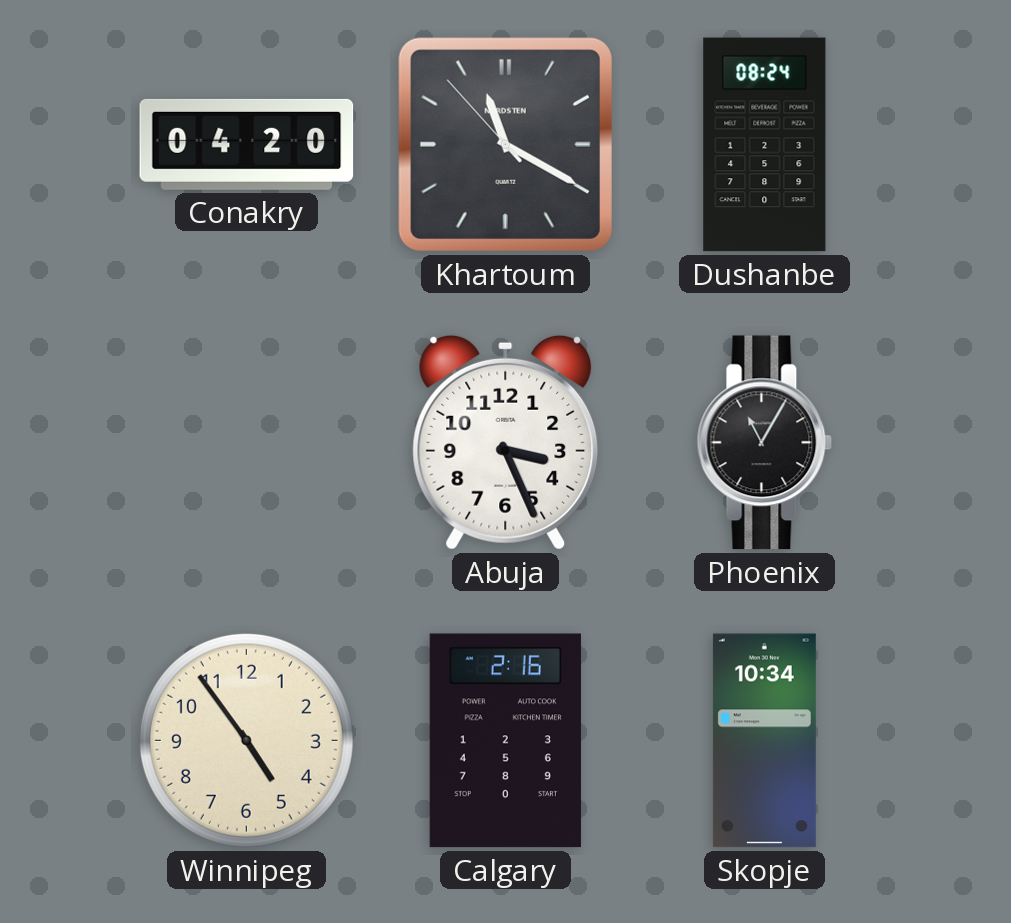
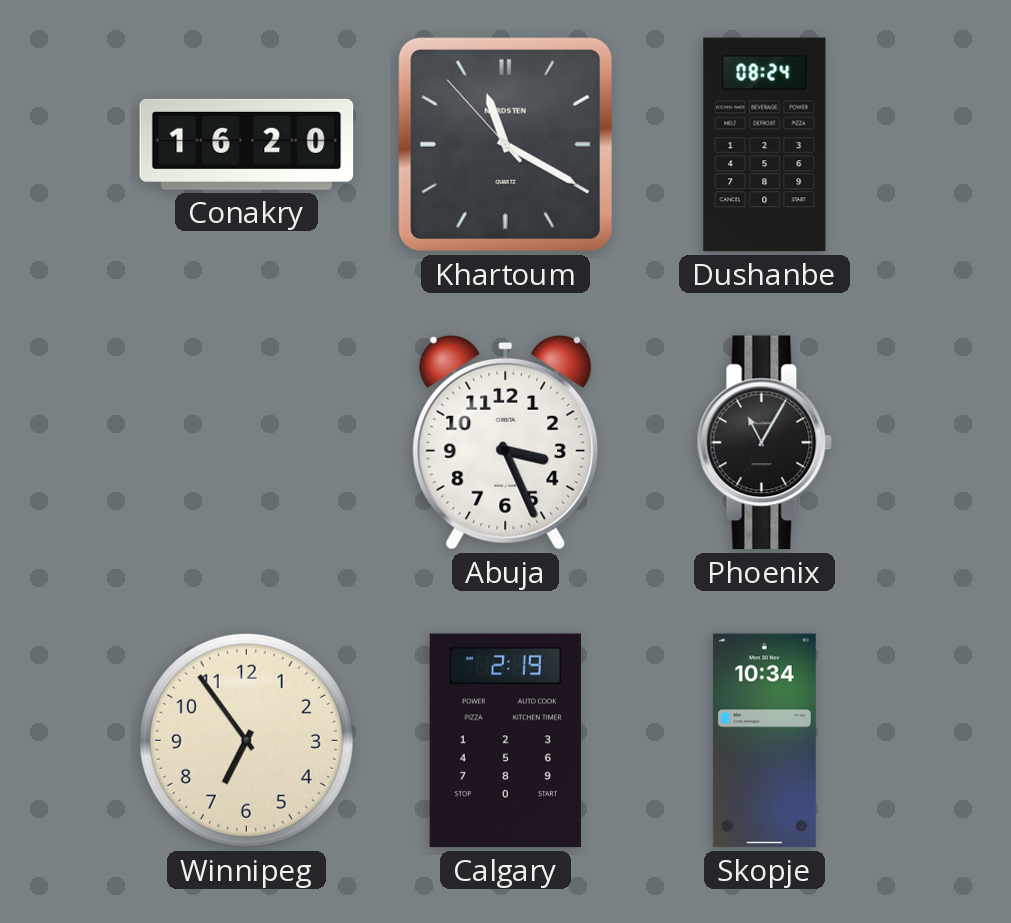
Conakry: 04:20 -> 16:20
Winnipeg: 4:54 -> 6:54
Calgary: 2:16 -> 2:19
